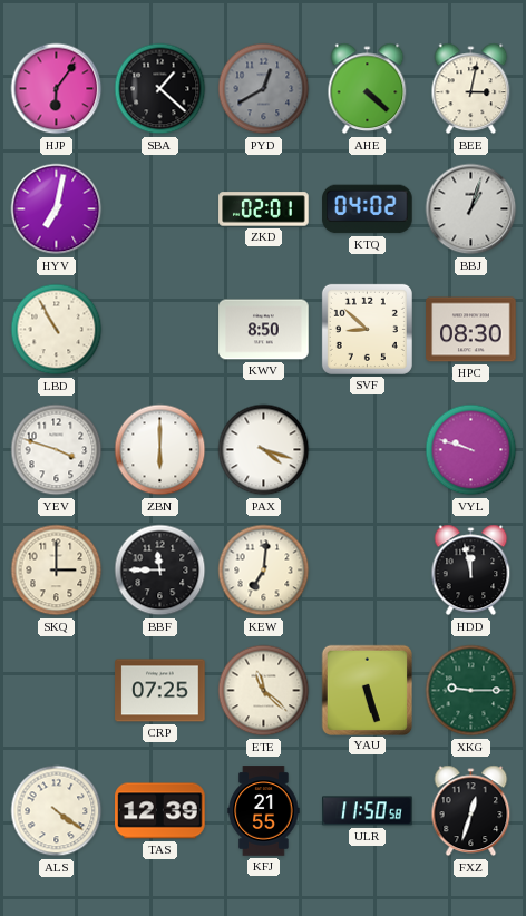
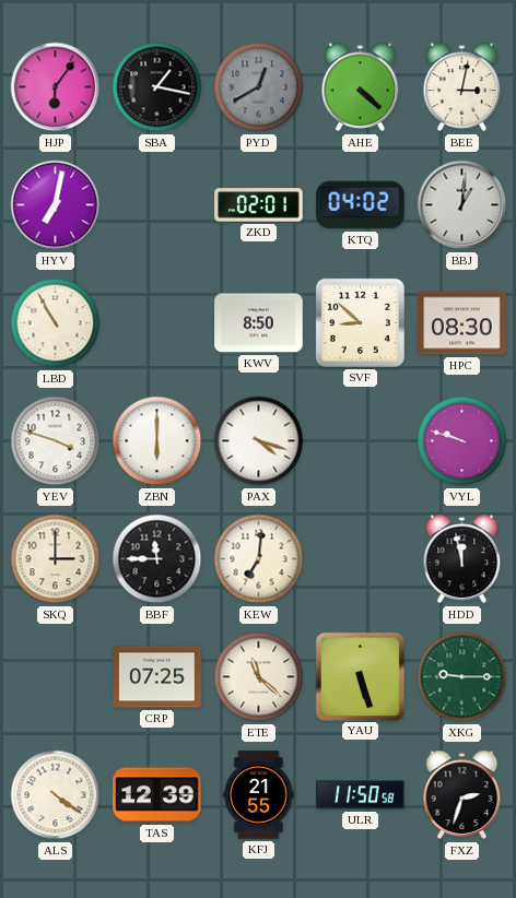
SBA: 1:22 -> 1:17
BBJ: 1:03 -> 1:01
FXZ: 12:33 -> 2:33
